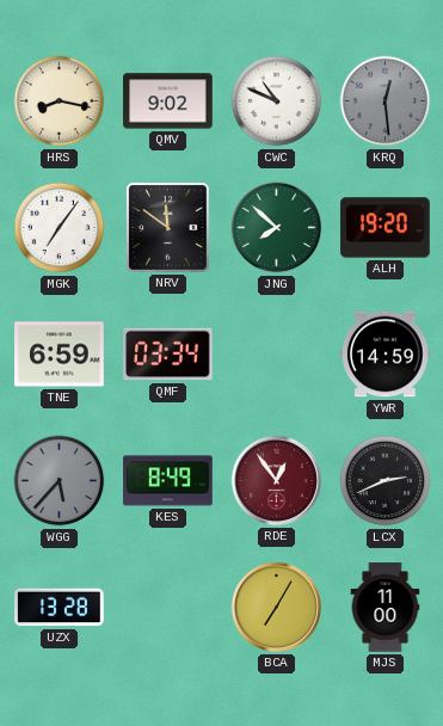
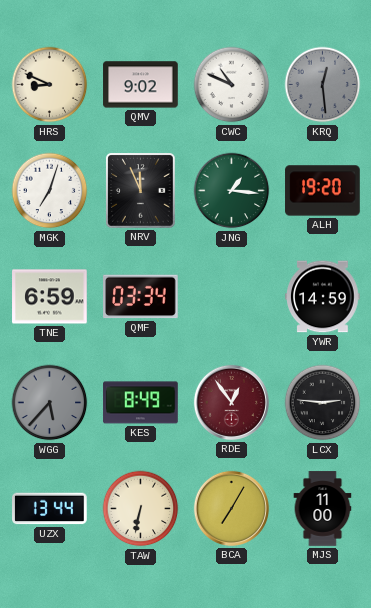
HRS: 8:17 -> 8:49
MGK: 7:06 -> 7:03
NRV: 11:51 -> 11:56
JNG: 7:52 -> 1:16
LCX: 2:41 -> 2:46
UZX: 13:28 -> 13:44
TAW: none -> 6:32
